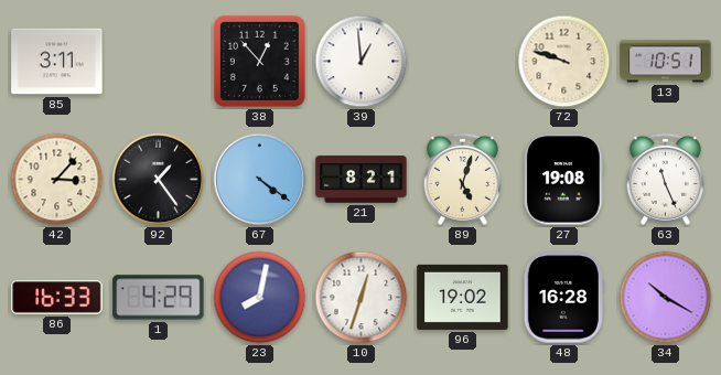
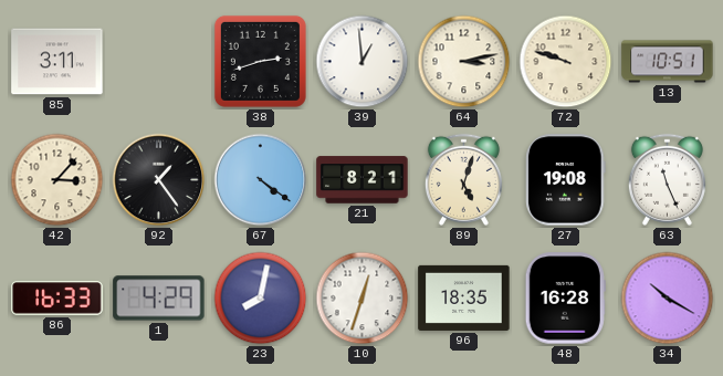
38: 12:53 -> 2:42
64: none -> 3:13
96: 19:02 -> 18:35
